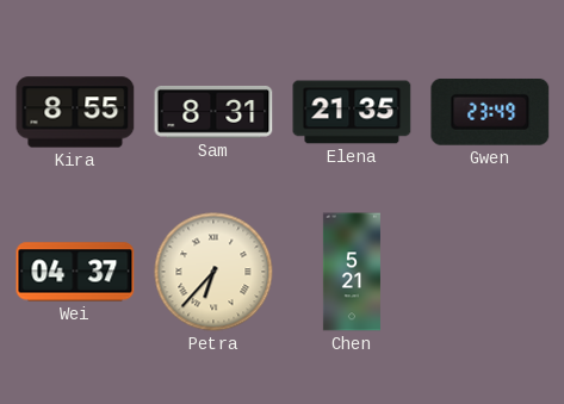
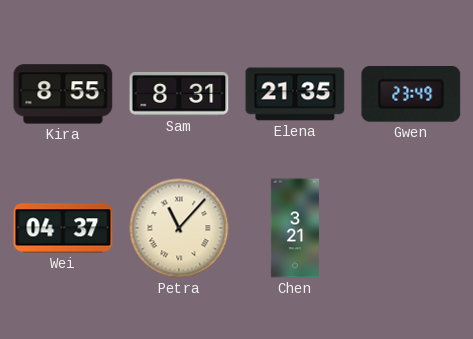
Petra: 6:37 -> 11:07
Chen: 5:21 -> 3:21
